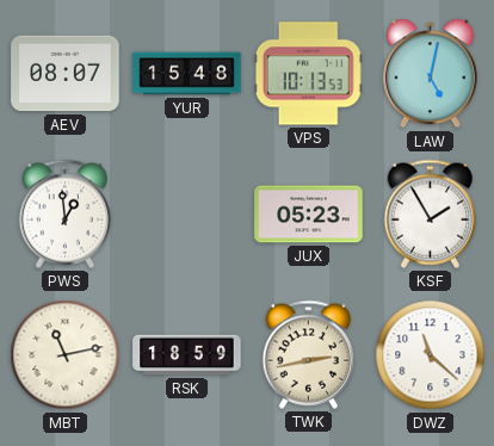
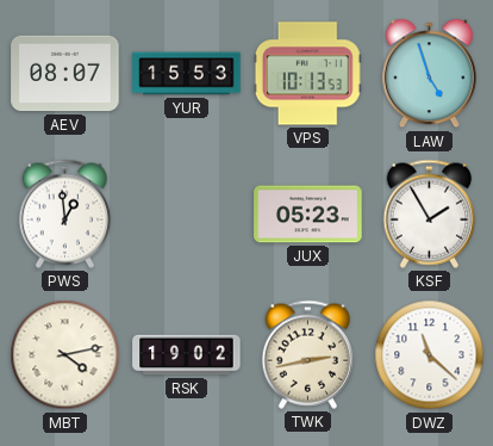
YUR: 15:48 -> 15:53
LAW: 5:02 -> 4:57
MBT: 11:13 -> 4:13
RSK: 18:59 -> 19:02
